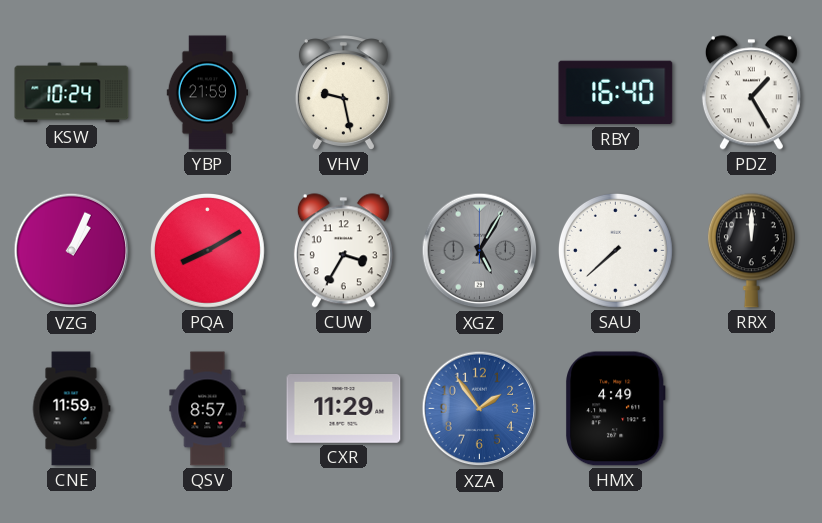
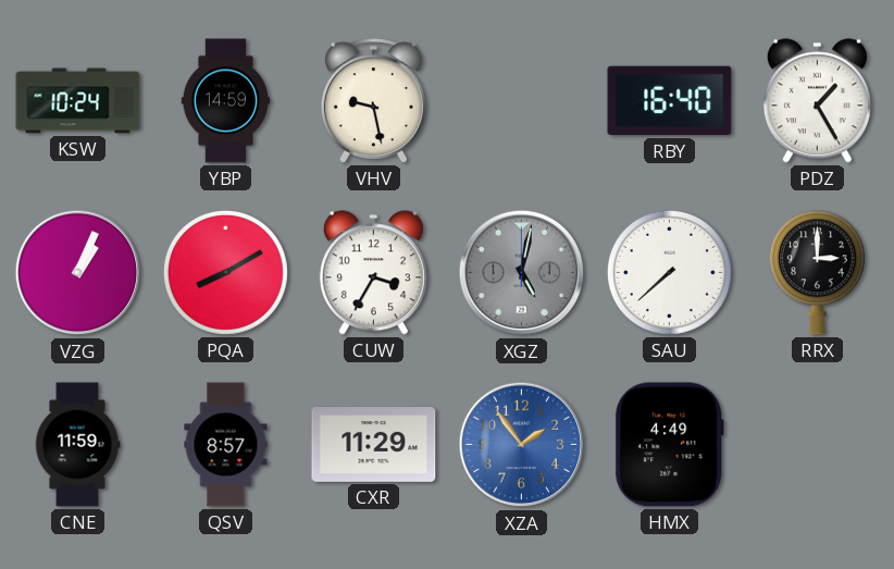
YBP: 21:59 -> 14:59
XGZ: 5:05 -> 5:02
RRX: 12:00 -> 3:00
